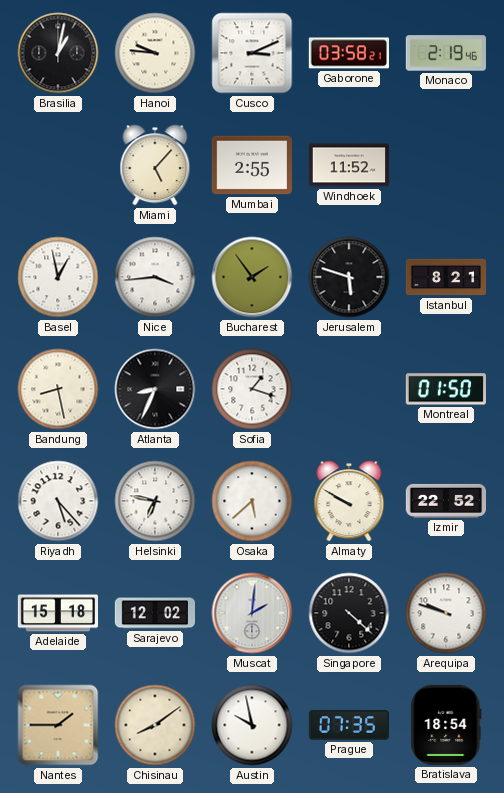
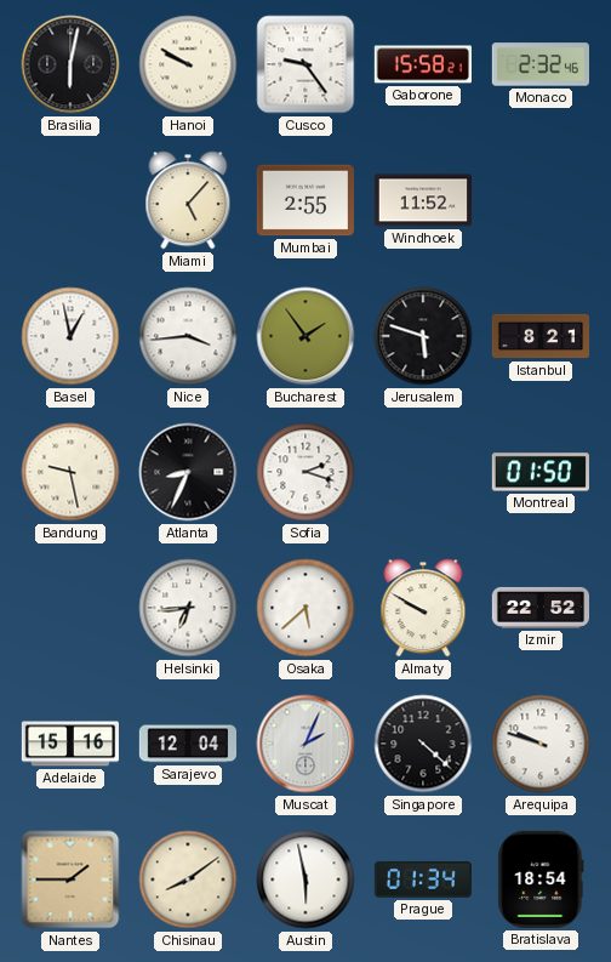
Brasilia: 1:02 -> 6:02
Hanoi: 9:46 -> 9:50
Cusco: 3:11 -> 9:24
Gaborone: 03:58 -> 15:58
Monaco: 2:19 -> 2:32
Bandung: 8:28 -> 9:28
Sofia: 1:18 -> 2:18
Riyadh: 5:23 -> none
Helsinki: 6:47 -> 6:44
Adelaide: 15:18 -> 15:16
Sarajevo: 12:02 -> 12:04
Muscat: 2:01 -> 2:04
Austin: 9:58 -> 5:58
Prague: 07:35 -> 01:34
